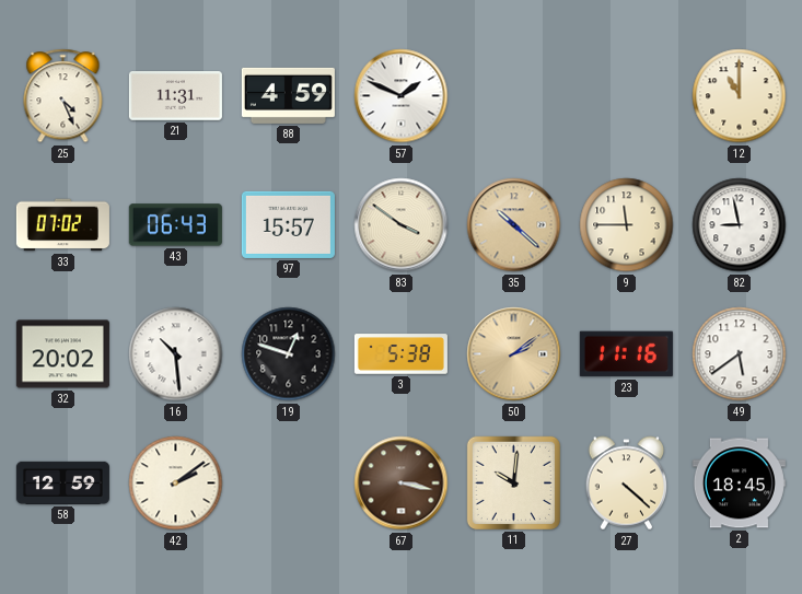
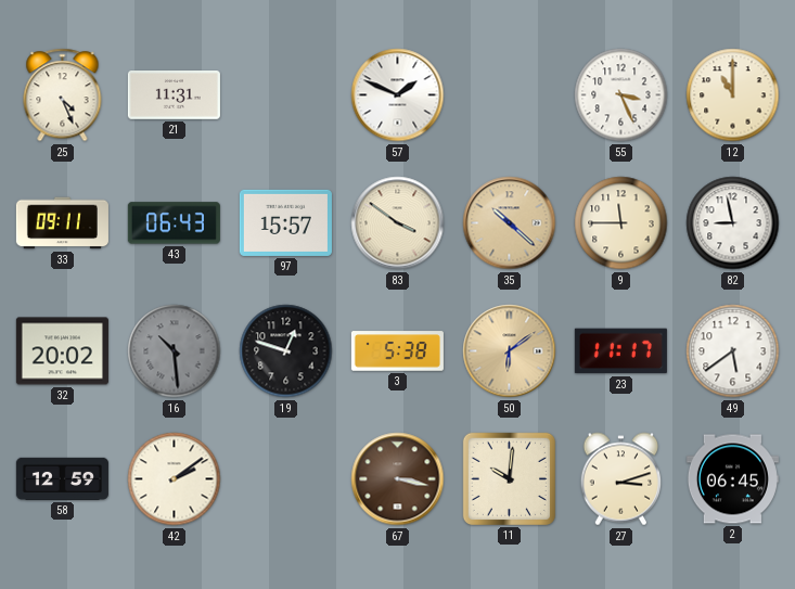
88: 4:59 -> none
55: none -> 3:26
33: 07:02 -> 09:11
16 dial: white -> grey
50: 2:09 -> 6:09
23: 11:16 -> 11:17
27: 4:22 -> 3:12
2: 18:45 -> 06:45
